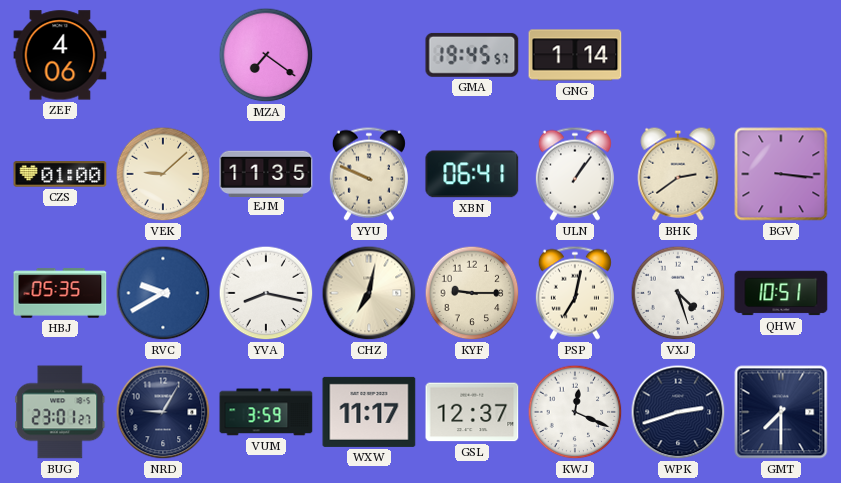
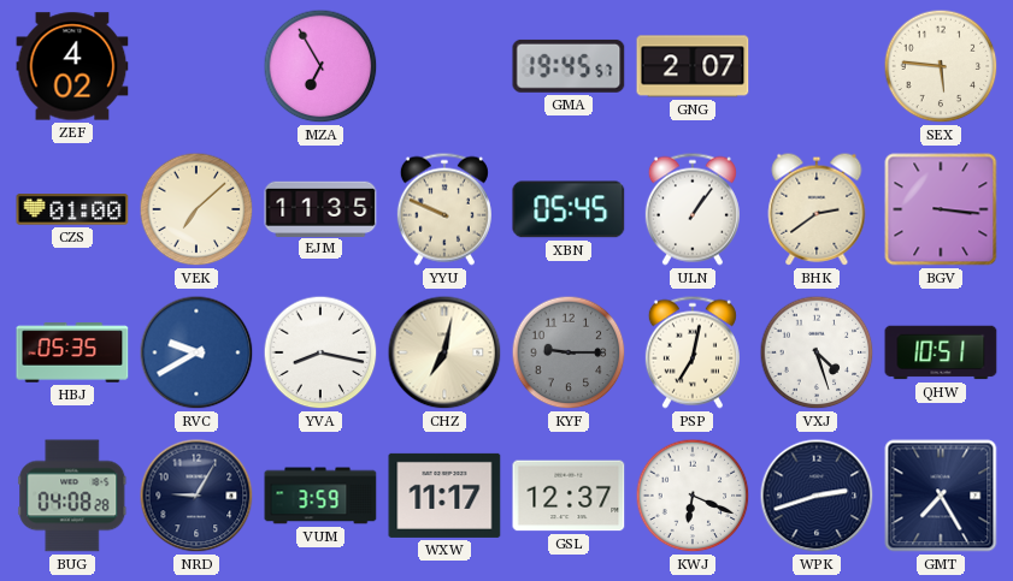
ZEF: 4:06 -> 4:02
MZA: 7:21 -> 6:55
GNG: 1:14 -> 2:07
SEX: none -> 5:46
VEK: 9:08 -> 7:08
XBN: 06:41 -> 05:45
KYF dial: cream -> grey
BUG: 23:01 -> 04:08
KWJ: 12:19 -> 6:19
GMT: 7:30 -> 7:25
